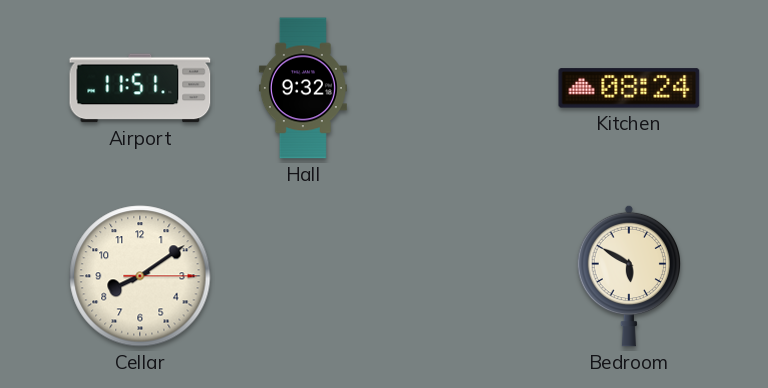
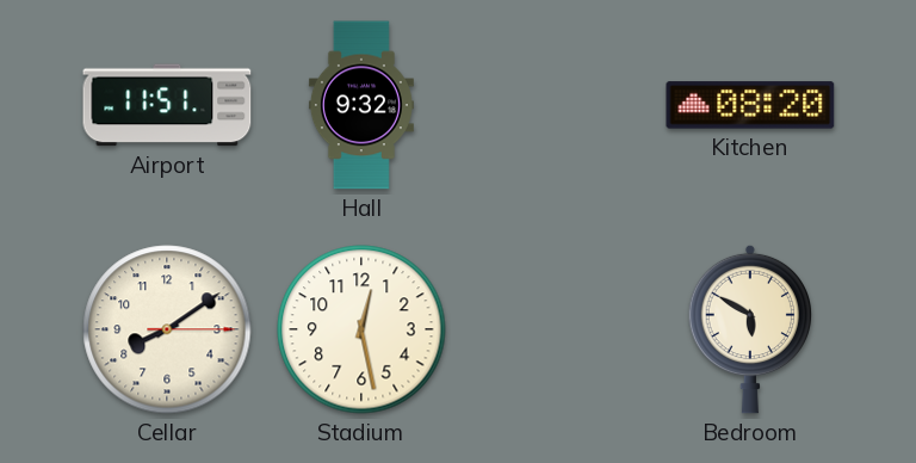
Kitchen: 08:24 -> 08:20
Stadium: none -> 12:28
